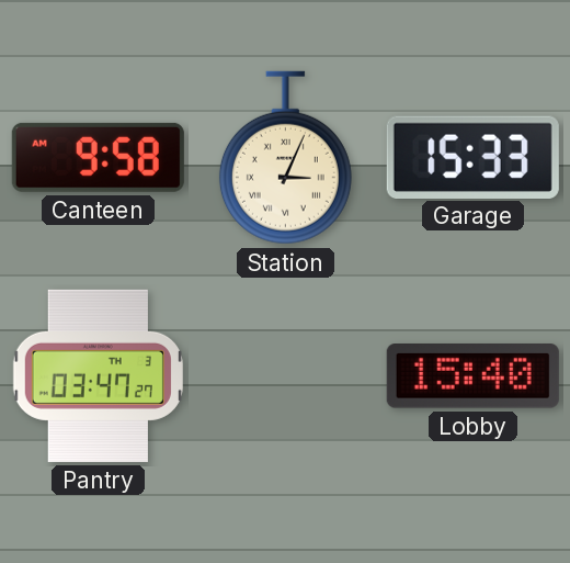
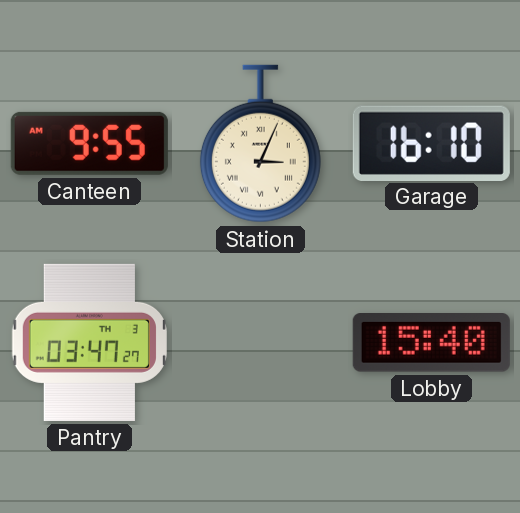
Canteen: 9:58 -> 9:55
Garage: 15:33 -> 16:10
